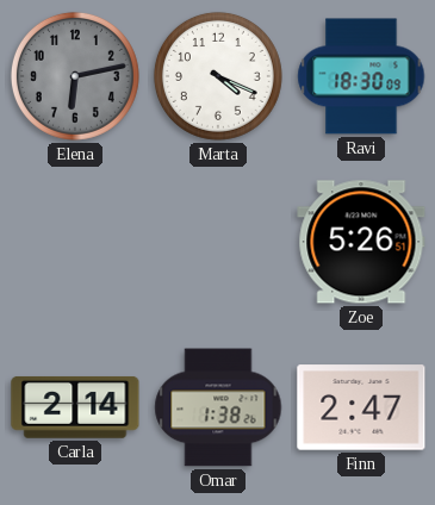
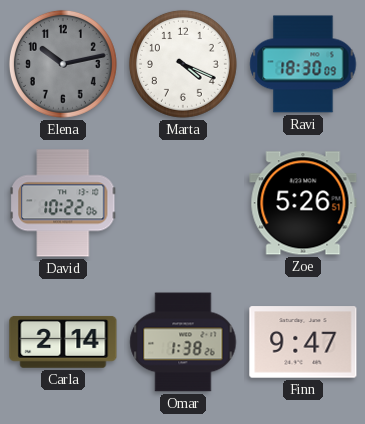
Elena: 6:13 -> 10:13
David: none -> 10:22
Finn: 2:47 -> 9:47
